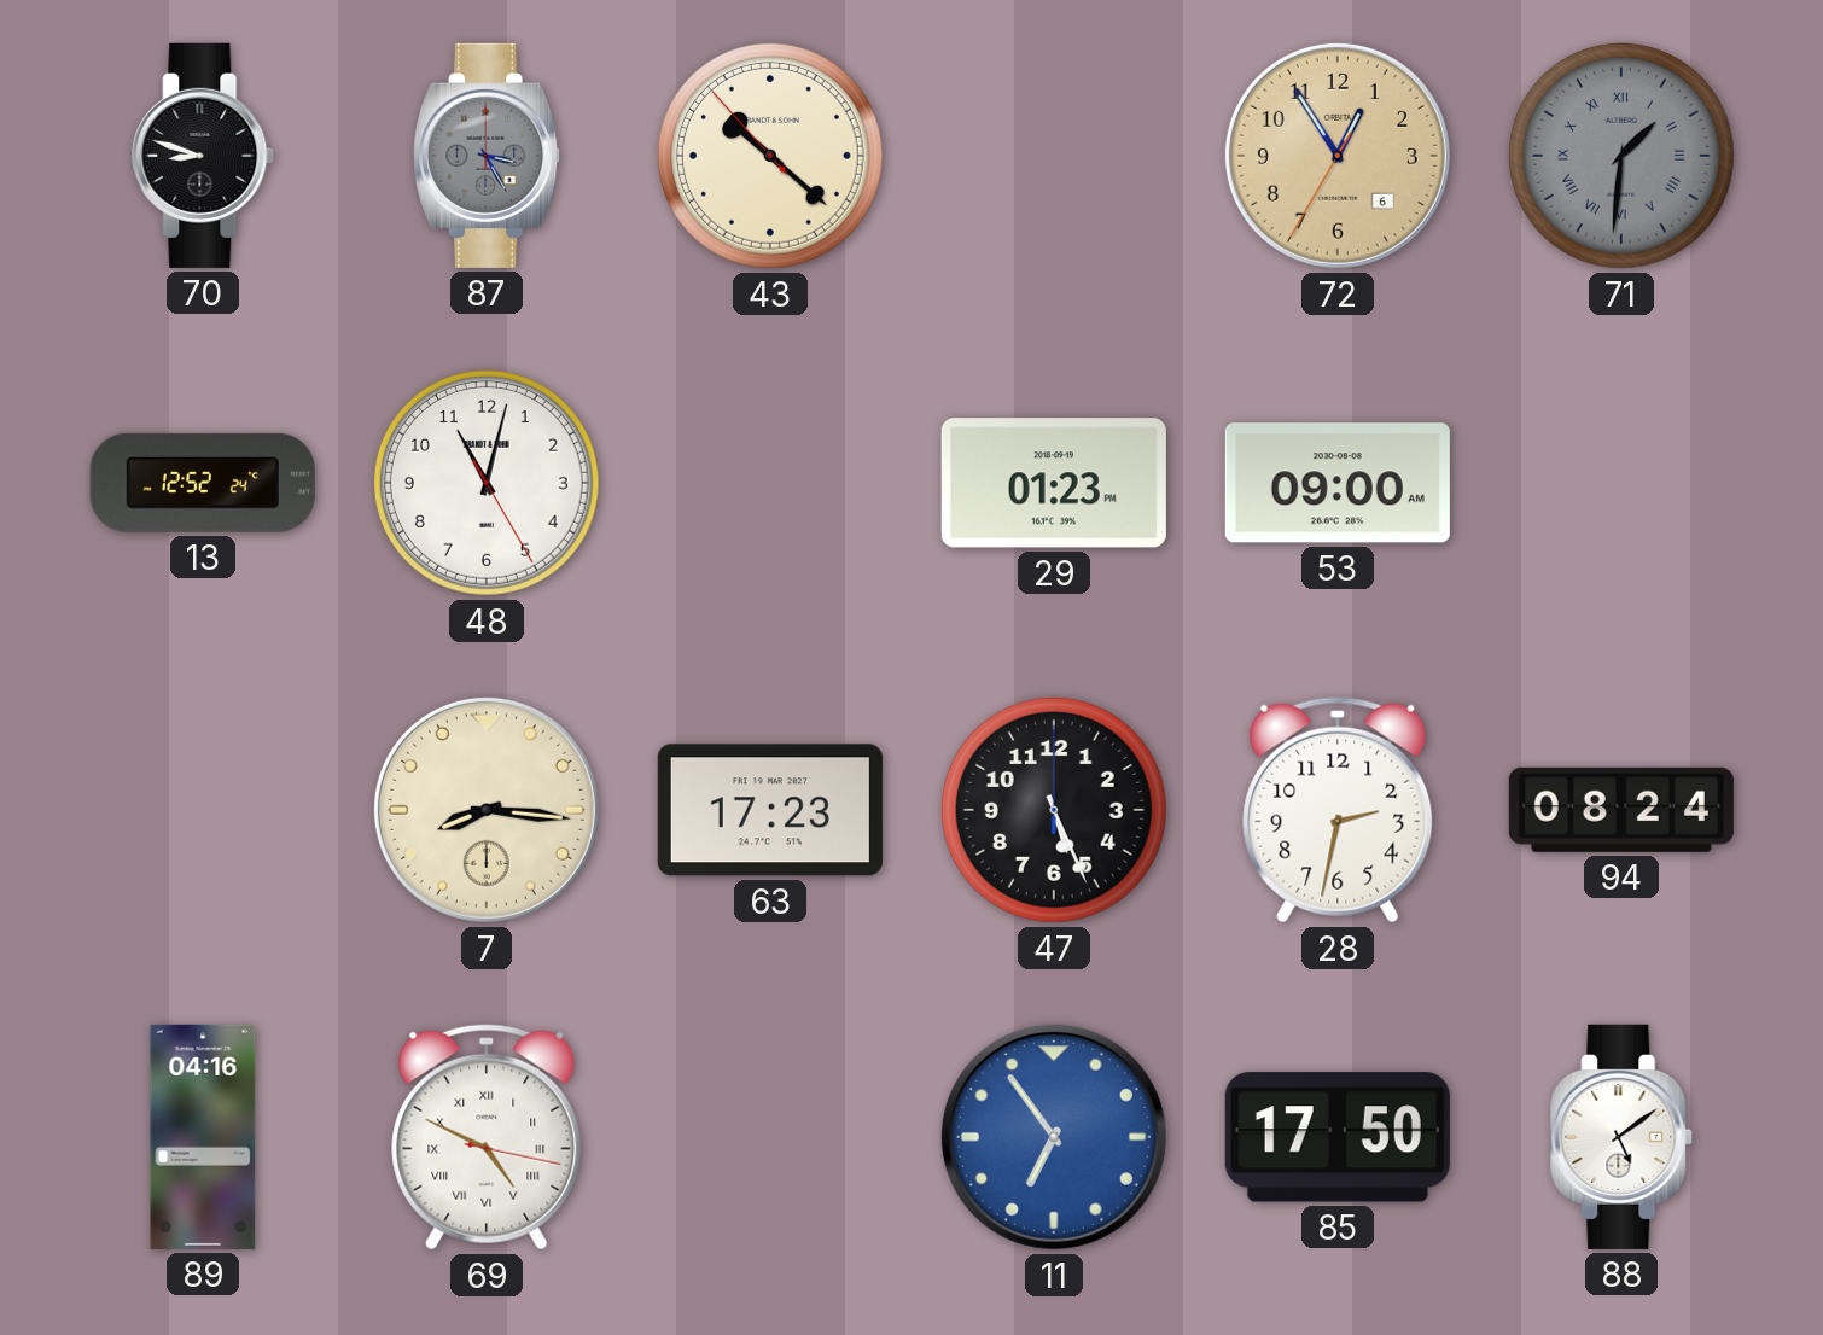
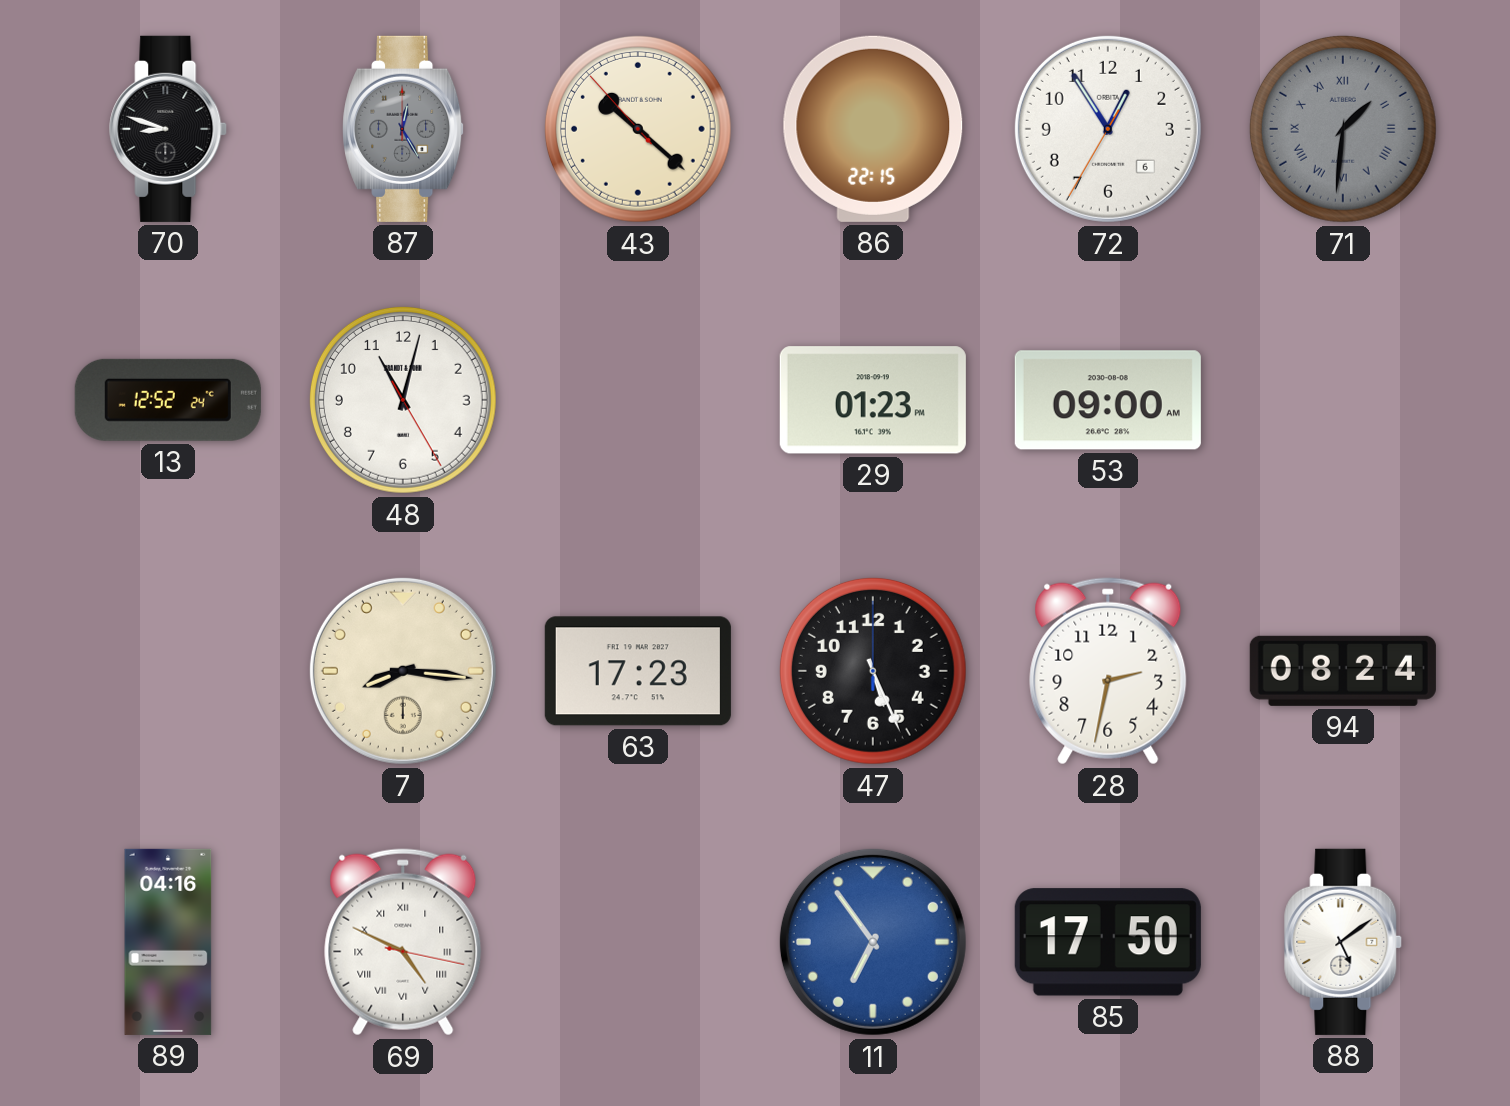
87: 3:25 -> 12:25
86: none -> 22:15
72 dial: champagne -> white
